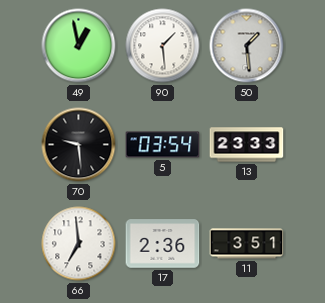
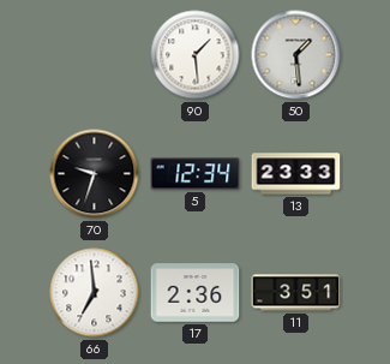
49: 12:58 -> none
70: 9:29 -> 9:33
5: 03:54 -> 12:34
